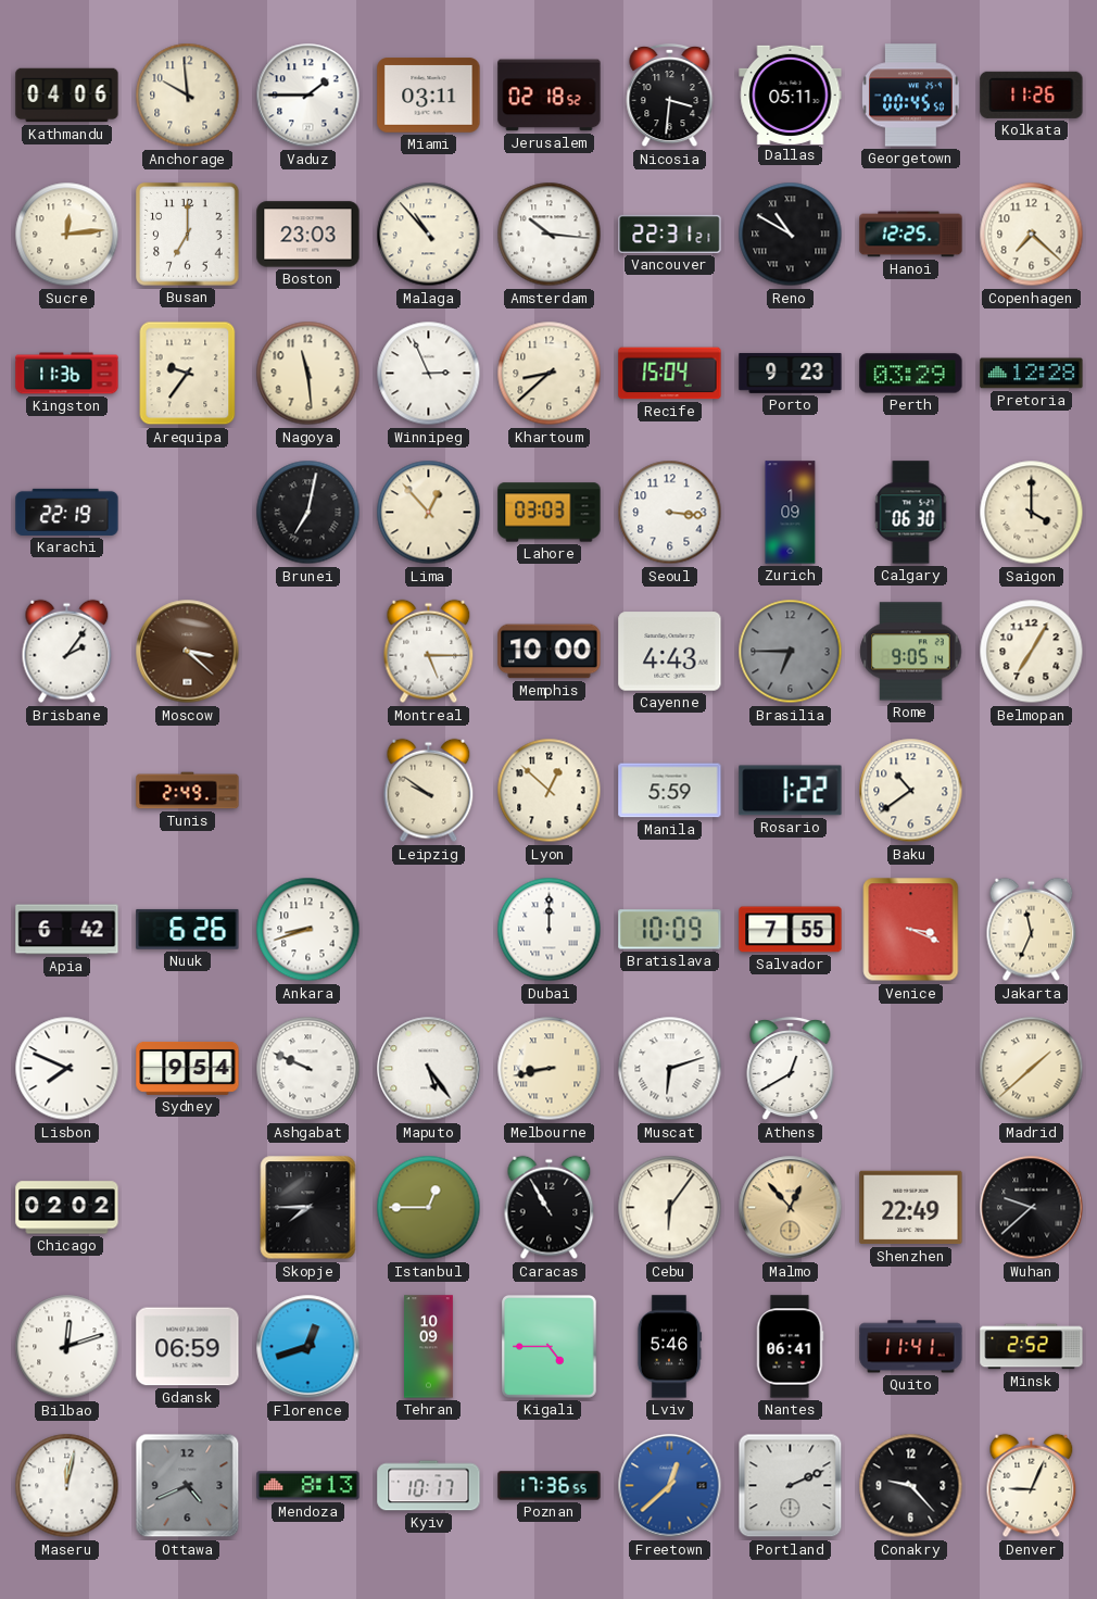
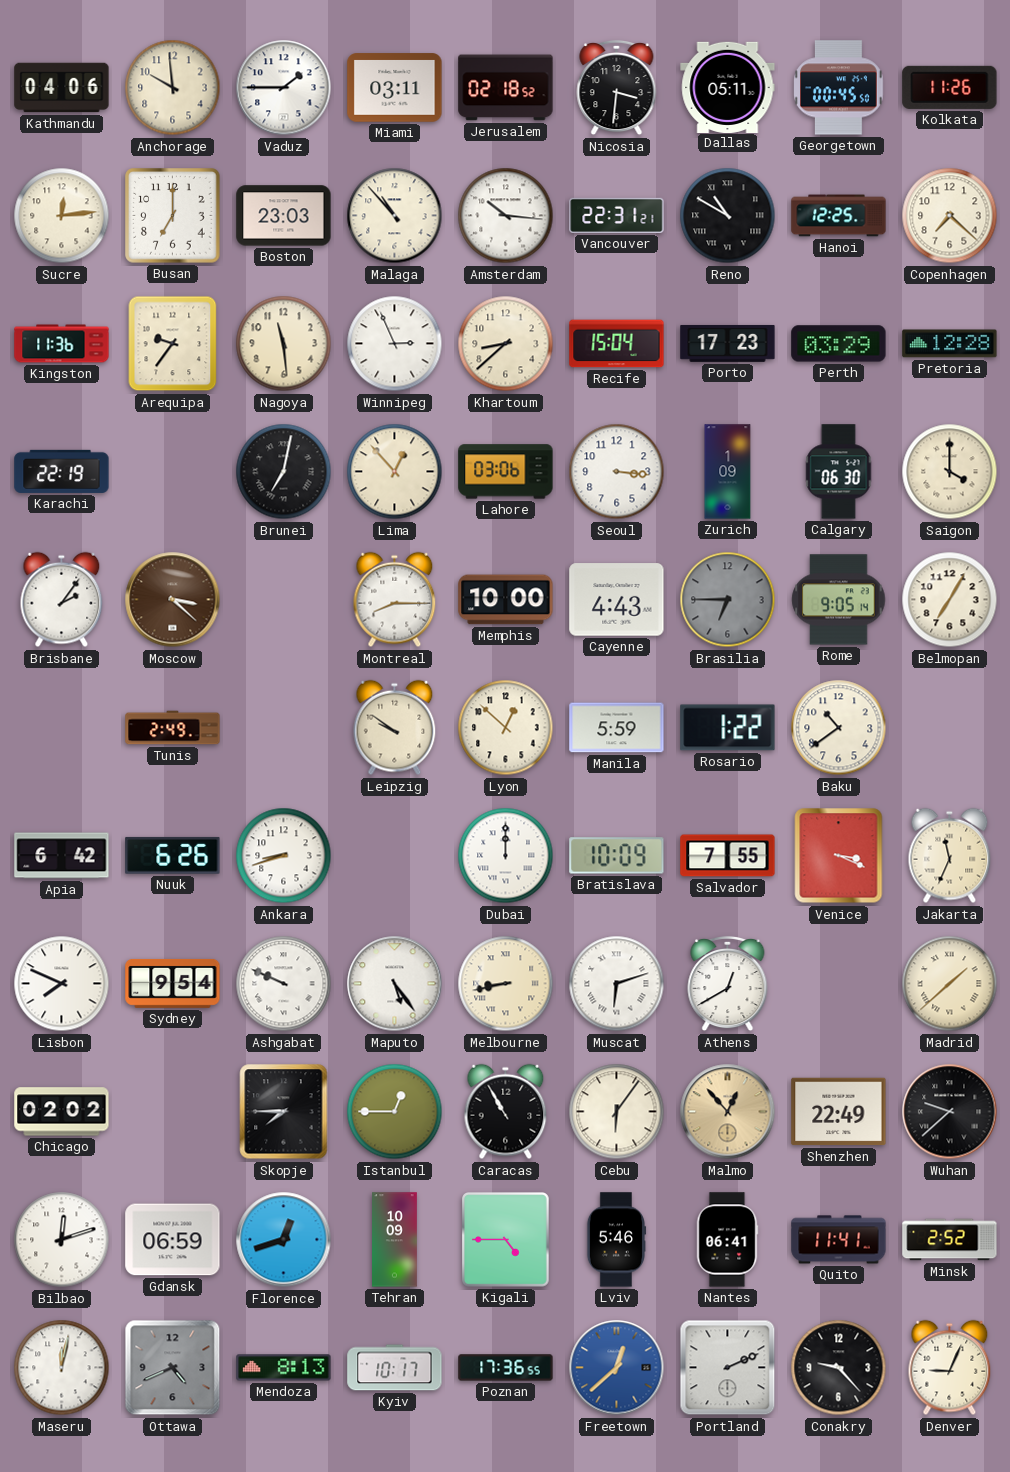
Porto: 9:23 -> 17:23
Lahore: 03:03 -> 03:06
Montreal: 5:15 -> 8:15
